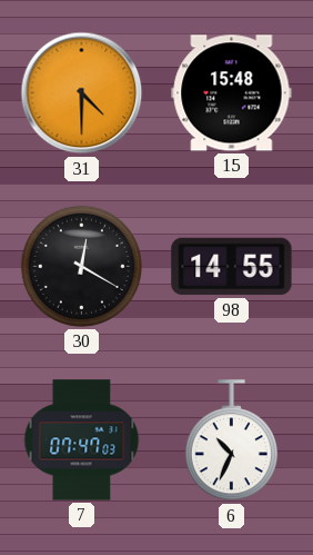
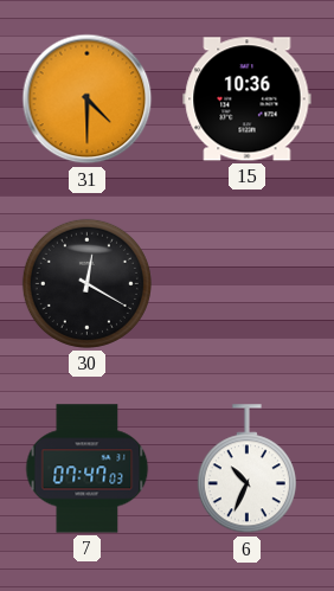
15: 15:48 -> 10:36
98: 14:55 -> none
